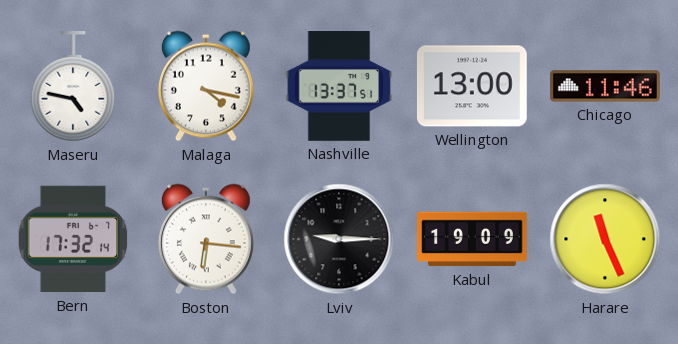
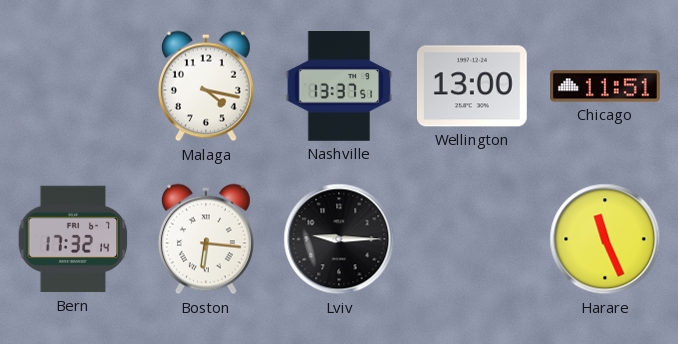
Maseru: 4:47 -> none
Chicago: 11:46 -> 11:51
Kabul: 19:09 -> none
